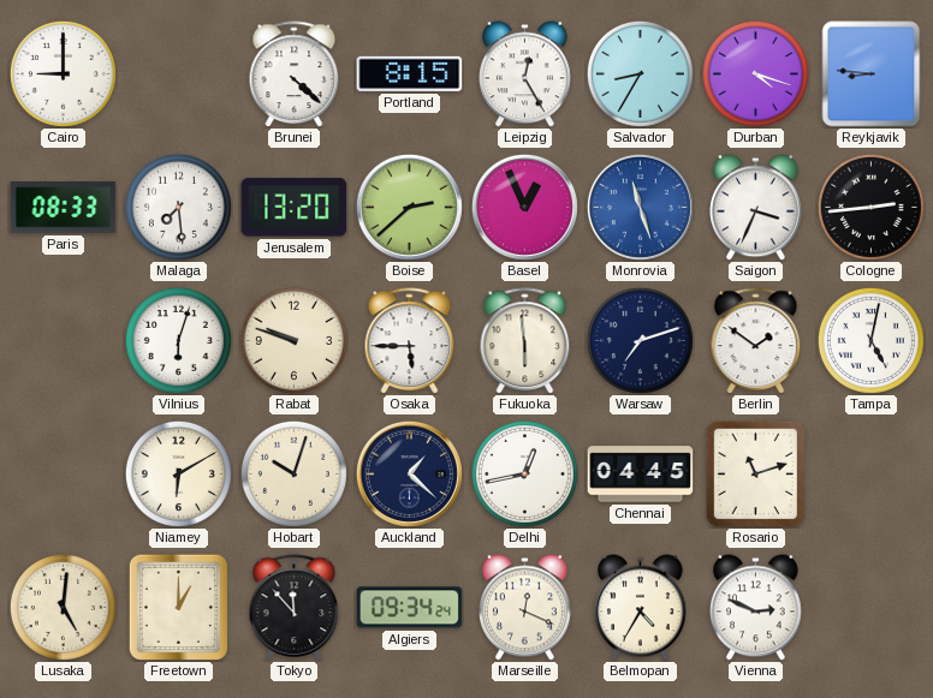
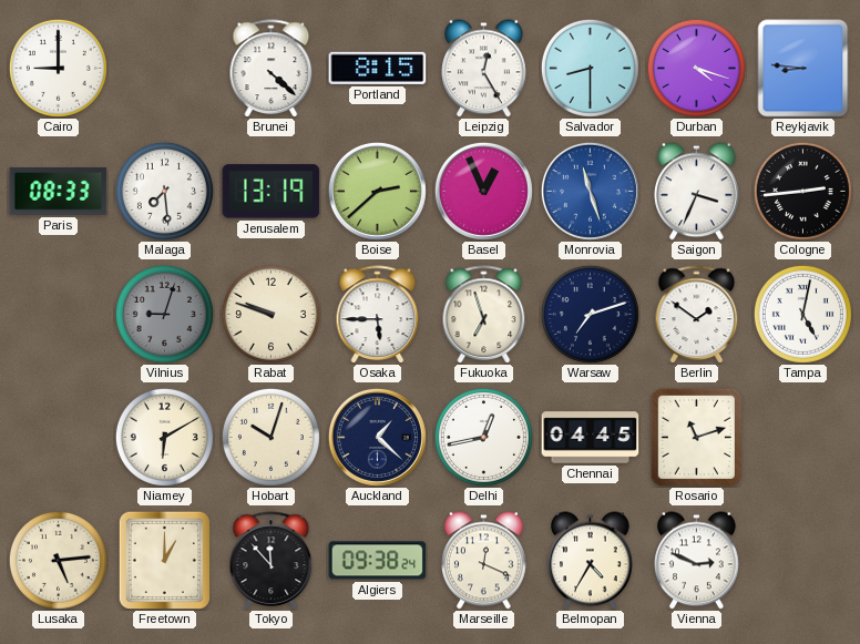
Salvador: 8:35 -> 8:30
Jerusalem: 13:20 -> 13:19
Vilnius: 6:03 -> 9:03
Vilnius dial: white -> grey
Fukuoka: 5:59 -> 6:57
Lusaka: 5:01 -> 5:14
Algiers: 09:34 -> 09:38
